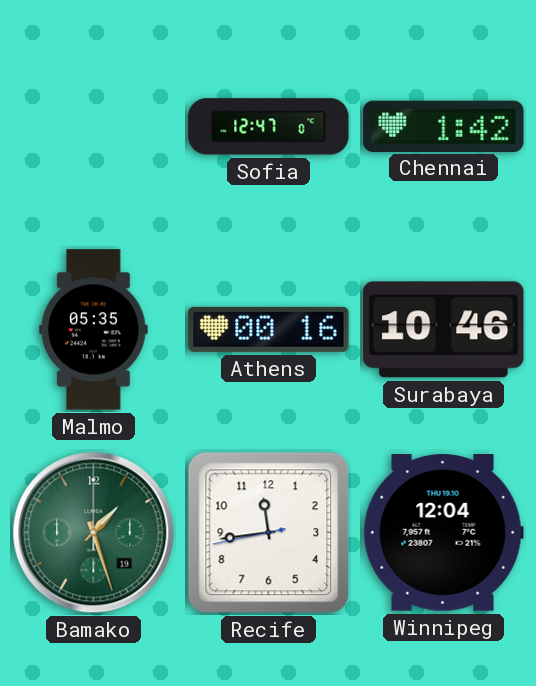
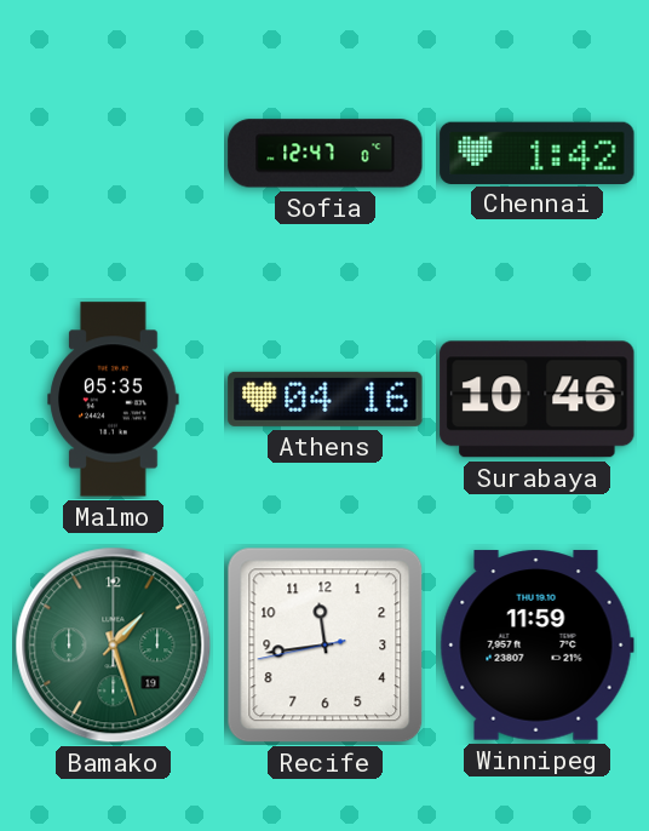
Athens: 00:16 -> 04:16
Winnipeg: 12:04 -> 11:59
